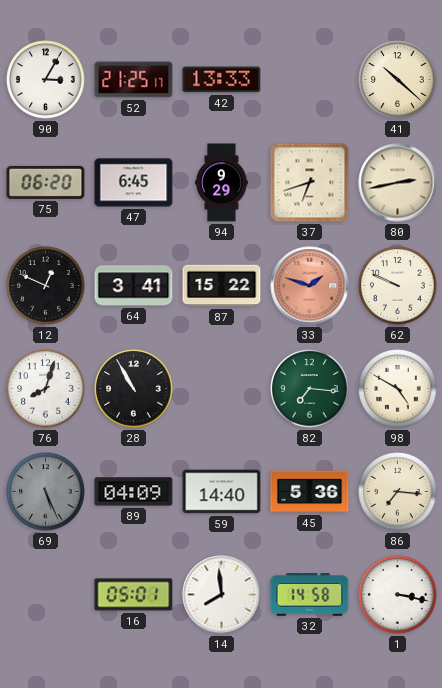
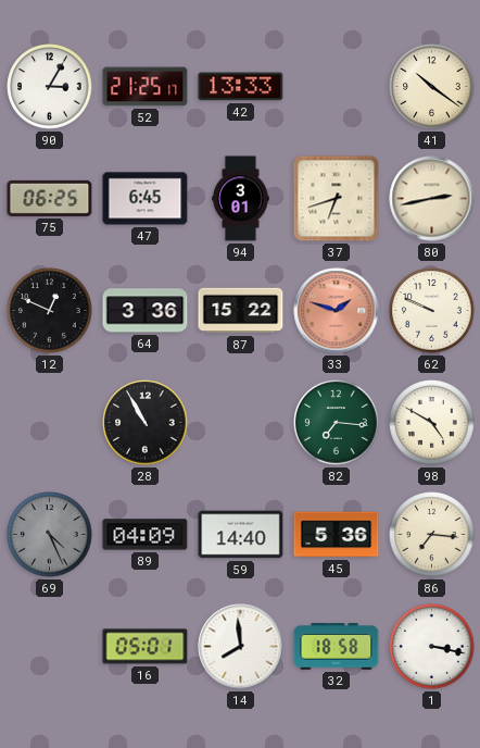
41: 10:22 -> 10:21
75: 06:20 -> 06:25
94: 9:29 -> 3:01
64: 3:41 -> 3:36
76: 8:03 -> none
69: 5:26 -> 4:26
32: 14:58 -> 18:58
